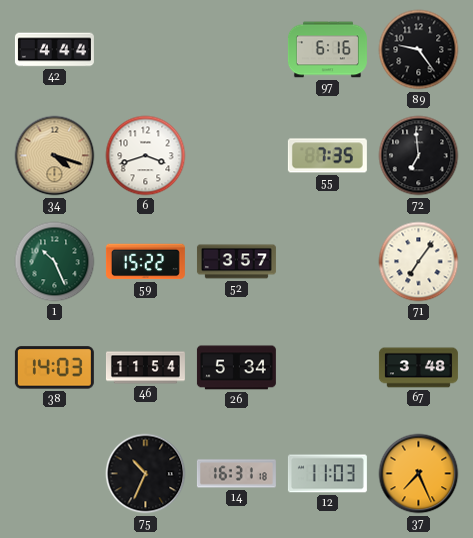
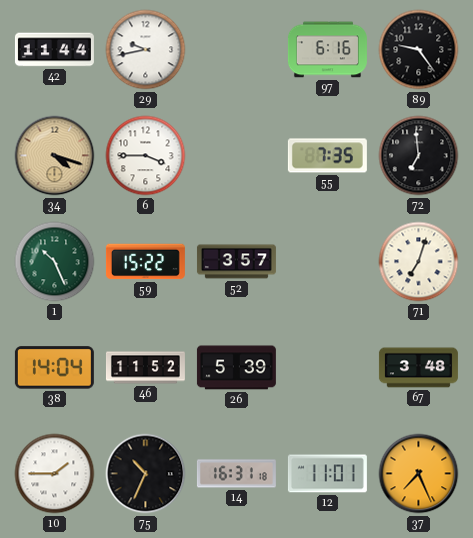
42: 4:44 -> 11:44
29: none -> 9:43
6: 3:42 -> 3:45
71: 7:06 -> 7:03
38: 14:03 -> 14:04
46: 11:54 -> 11:52
26: 5:34 -> 5:39
10: none -> 1:45
12: 11:03 -> 11:01
